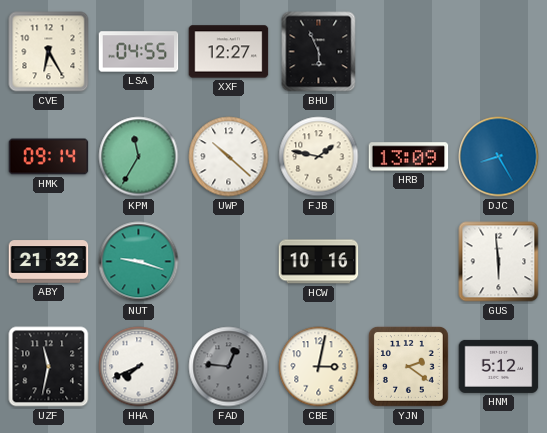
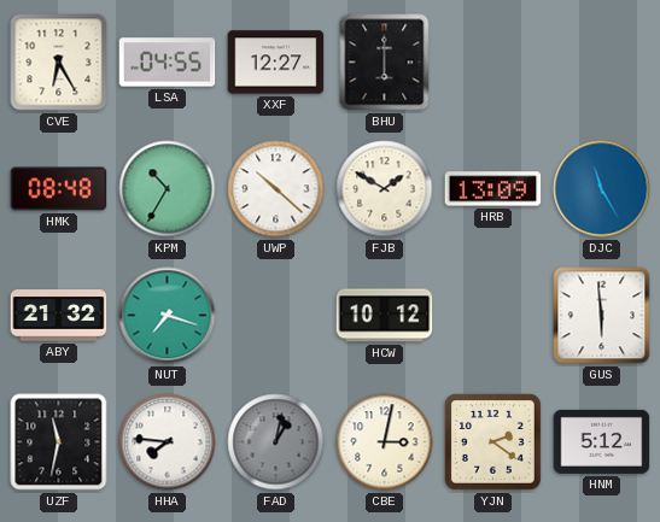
BHU: 5:56 -> 6:00
HMK: 09:14 -> 08:48
KPM: 11:35 -> 10:35
FJB: 1:47 -> 1:50
DJC: 8:25 -> 11:25
NUT: 9:18 -> 7:18
HCW: 10:16 -> 10:12
HHA: 7:41 -> 7:46
FAD: 12:46 -> 1:02
